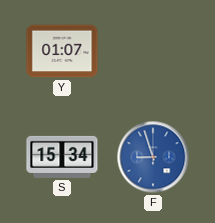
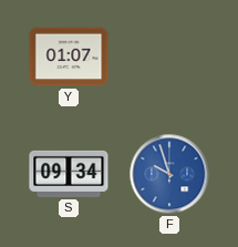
S: 15:34 -> 09:34
F: 8:57 -> 9:57
